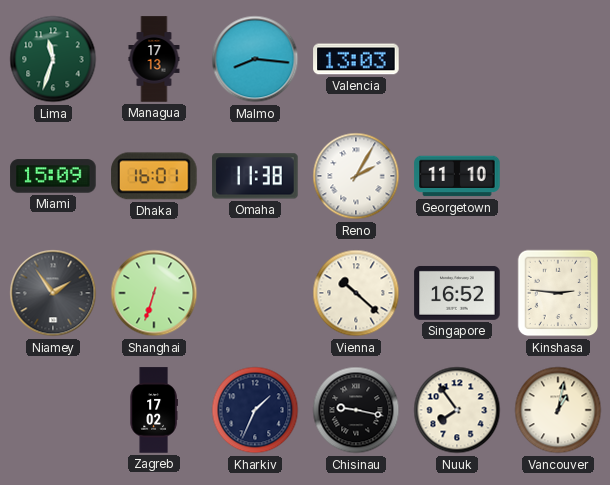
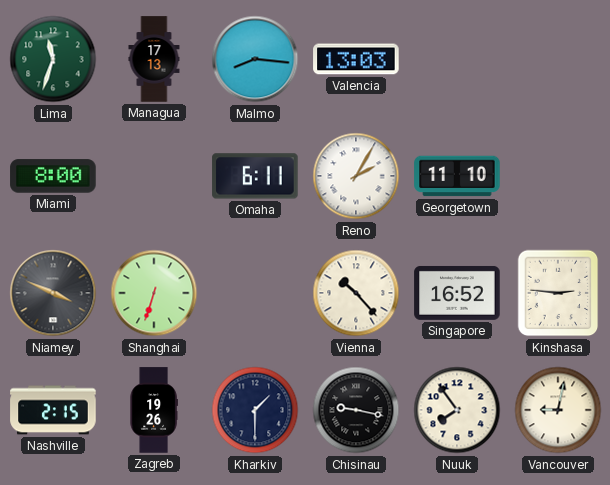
Miami: 15:09 -> 8:00
Dhaka: 16:01 -> none
Omaha: 11:38 -> 6:11
Niamey: 1:54 -> 3:49
Vienna: 10:22 -> 10:23
Nashville: none -> 2:15
Zagreb: 17:02 -> 19:26
Kharkiv: 1:34 -> 1:30
Vancouver: 1:02 -> 9:02
